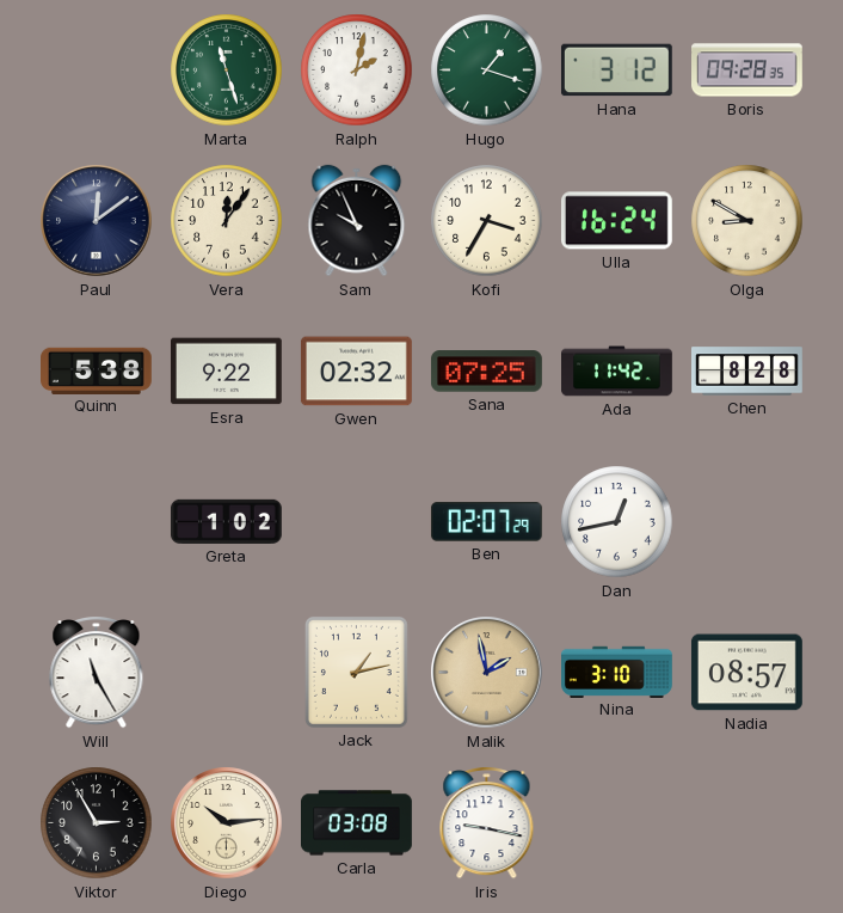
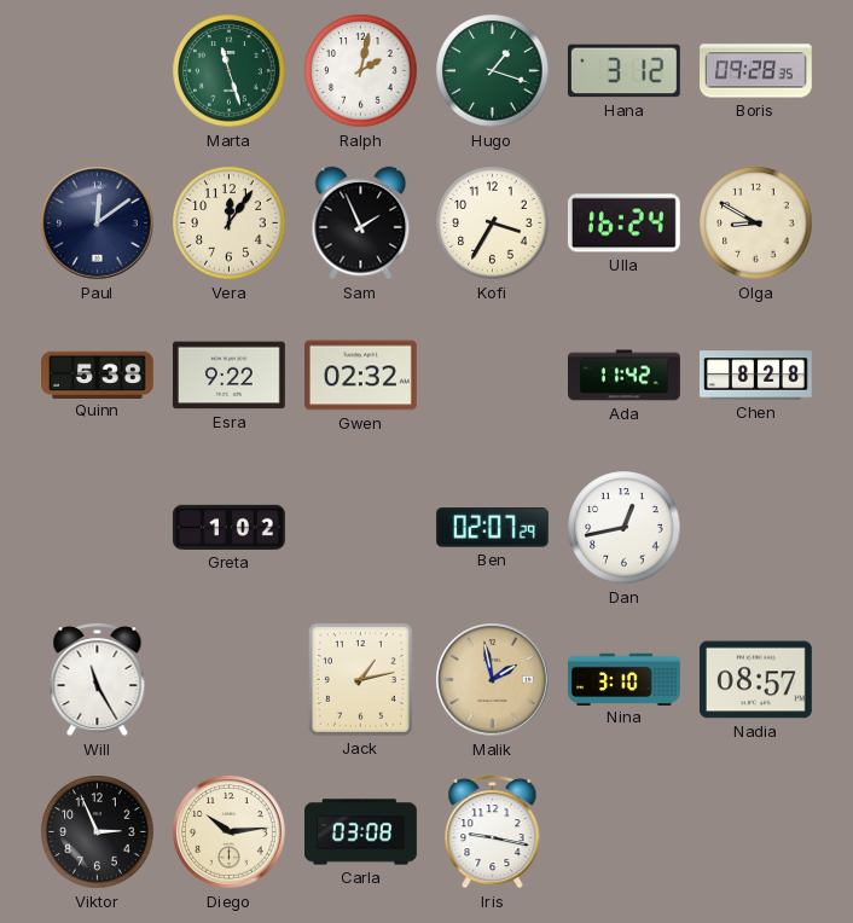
Sam: 9:56 -> 1:56
Sana: 07:25 -> none
Viktor: 2:55 -> 2:56
